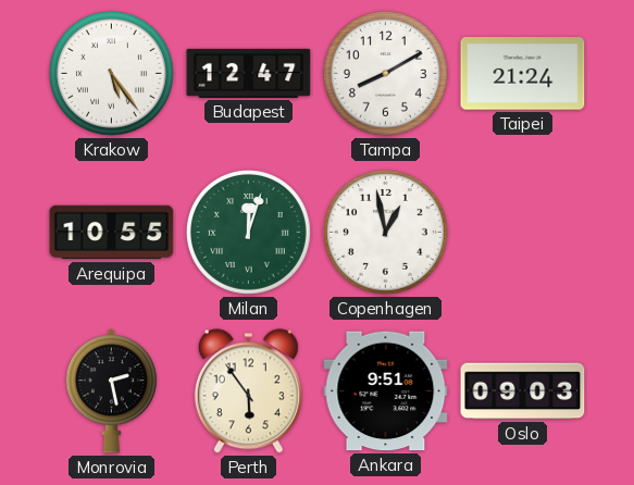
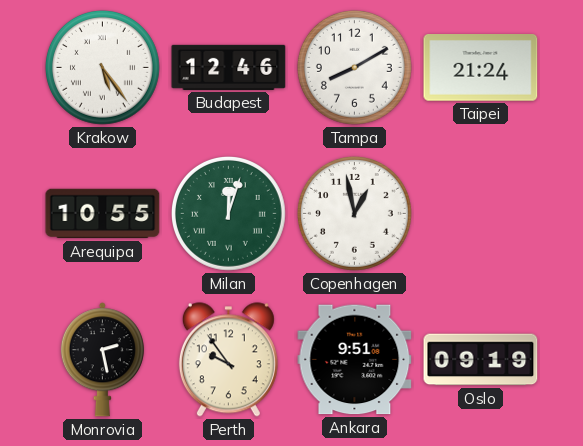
Budapest: 12:47 -> 12:46
Perth: 5:54 -> 9:54
Oslo: 09:03 -> 09:19
